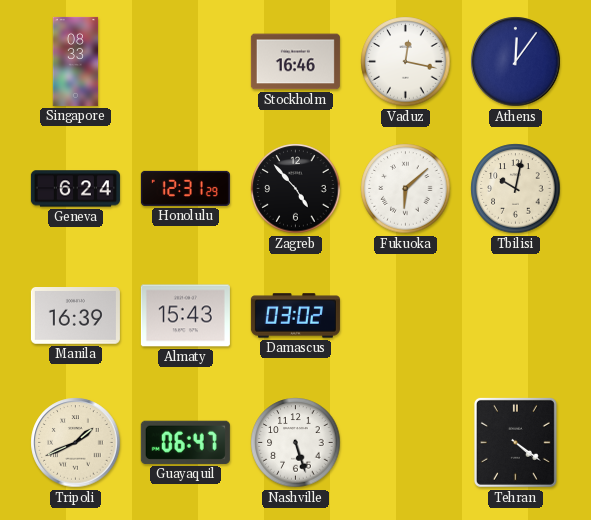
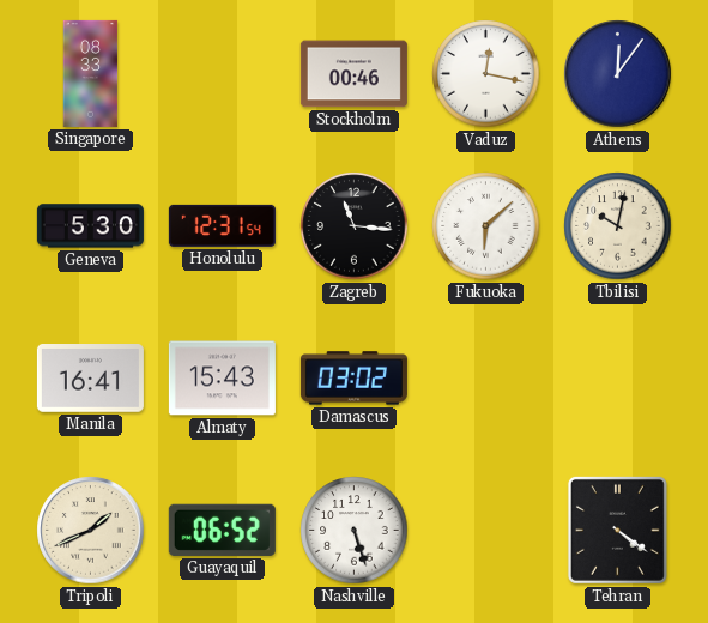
Stockholm: 16:46 -> 00:46
Geneva: 6:24 -> 5:30
Honolulu: 12:31:29 -> 12:31:54
Zagreb: 4:53 -> 11:16
Manila: 16:39 -> 16:41
Guayaquil: 06:47 -> 06:52
